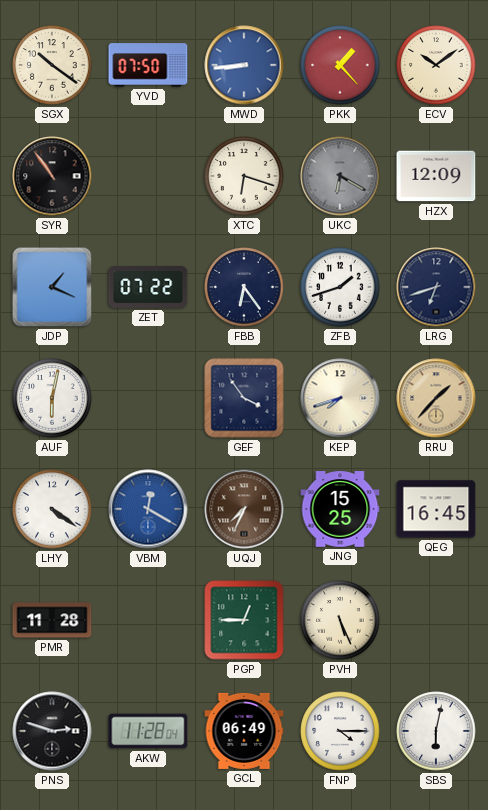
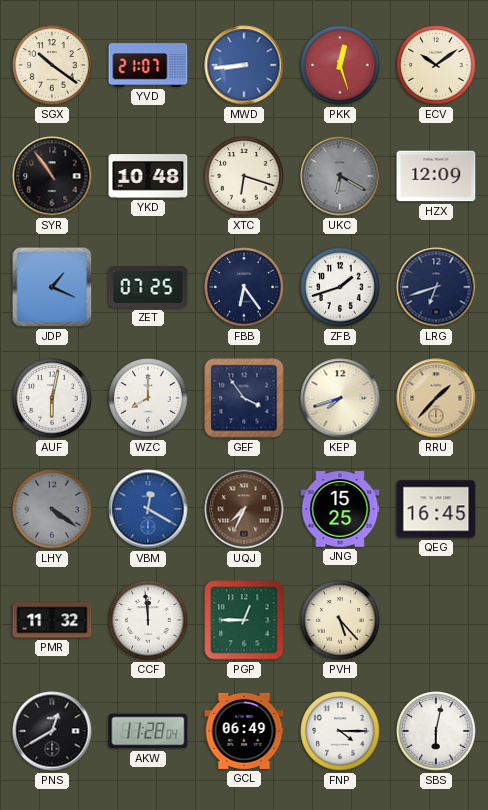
YVD: 07:50 -> 21:07
PKK: 1:23 -> 12:27
YKD: none -> 10:48
ZET: 07:22 -> 07:25
WZC: none -> 8:00
LHY dial: white -> grey
PMR: 11:28 -> 11:32
CCF: none -> 11:59
PVH: 5:26 -> 5:23
PNS: 2:48 -> 12:40
